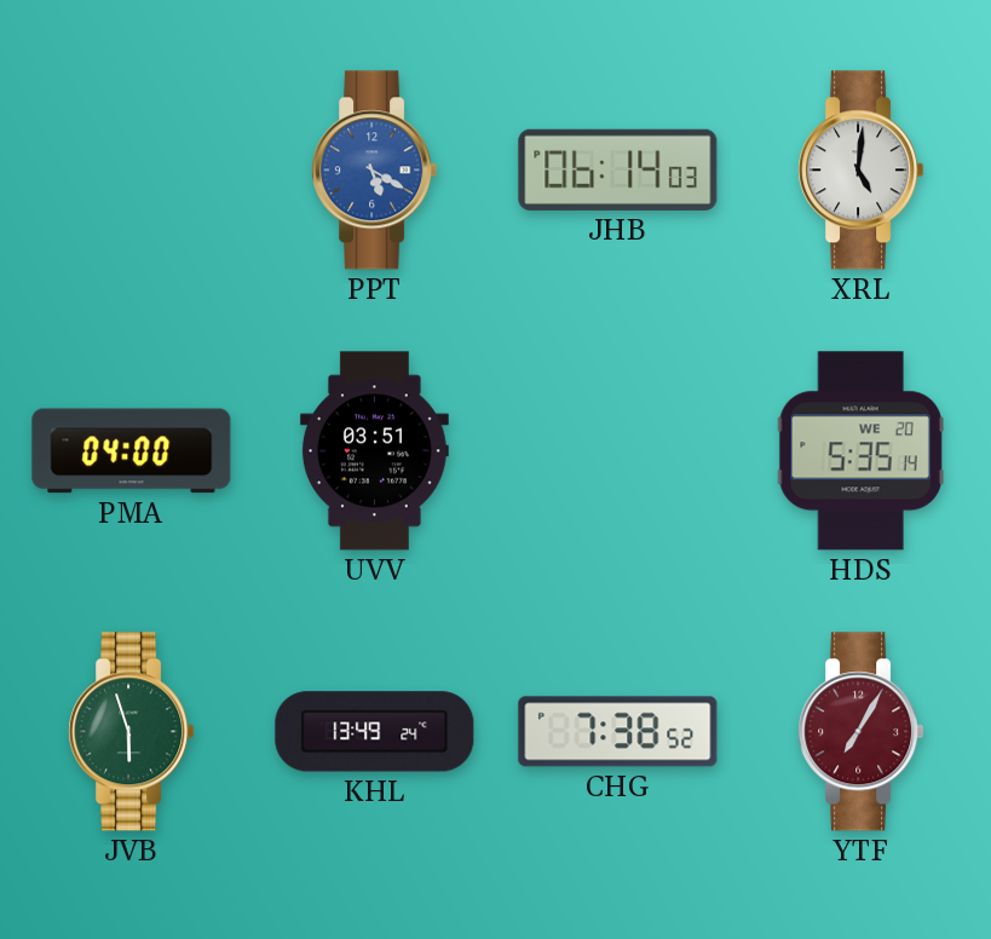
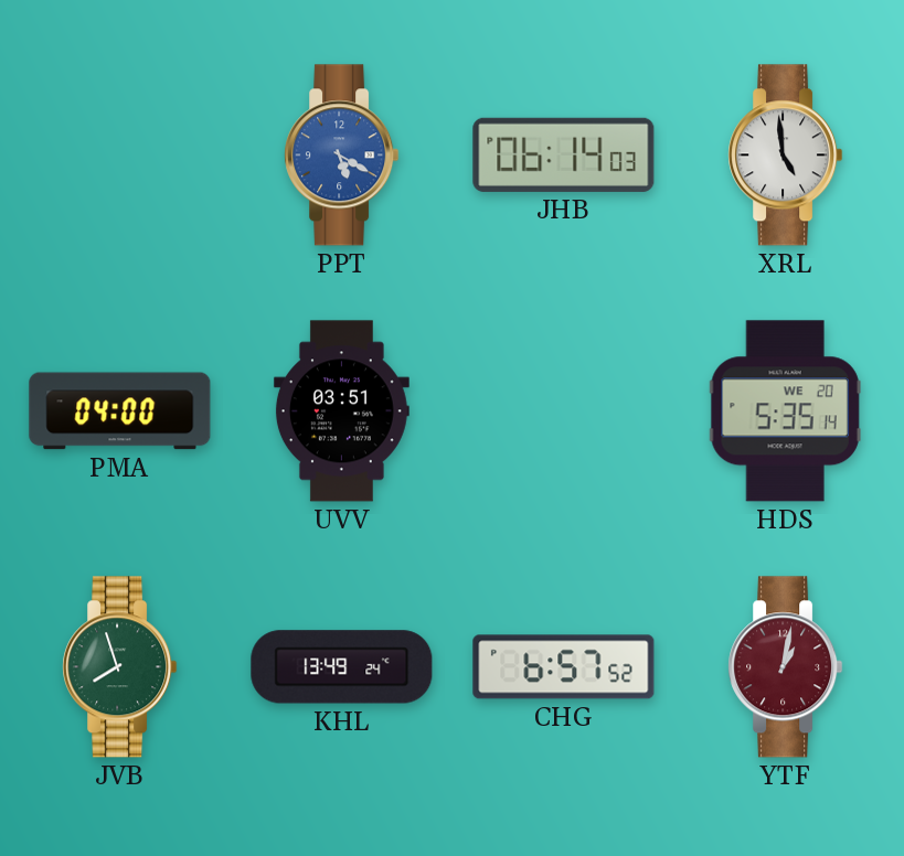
XRL: 5:01 -> 4:59
JVB: 5:57 -> 7:57
CHG: 7:38 -> 6:57
YTF: 7:05 -> 1:02
